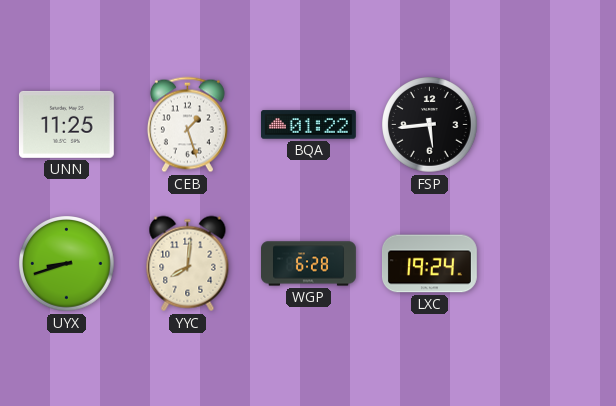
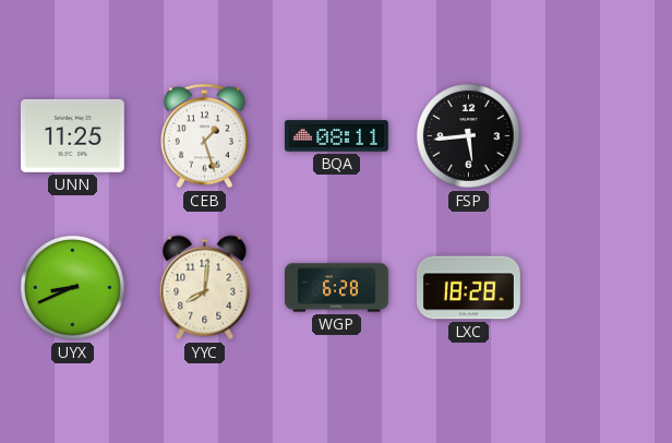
BQA: 01:22 -> 08:11
UYX: 8:42 -> 8:41
LXC: 19:24 -> 18:28
